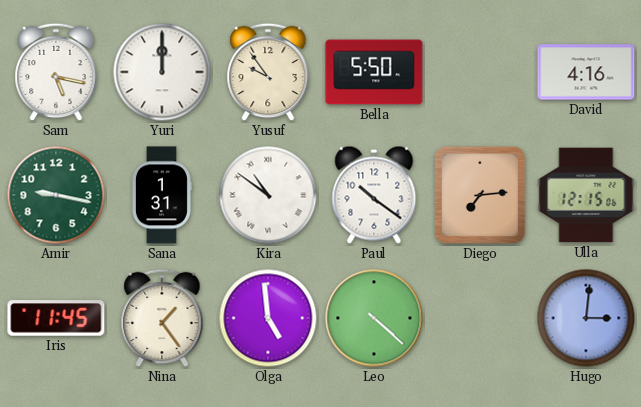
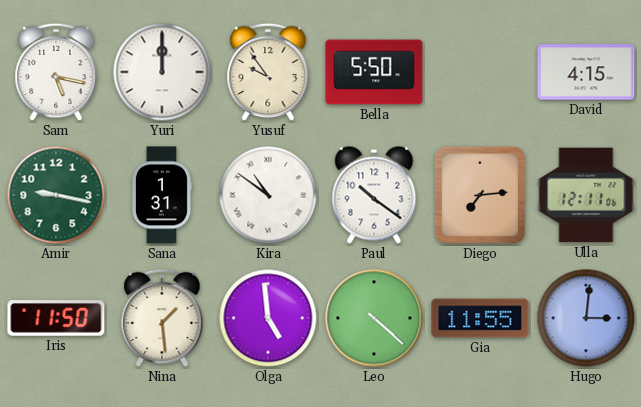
David: 4:16 -> 4:15
Ulla: 12:15 -> 12:11
Iris: 11:45 -> 11:50
Nina: 1:24 -> 1:29
Gia: none -> 11:55
